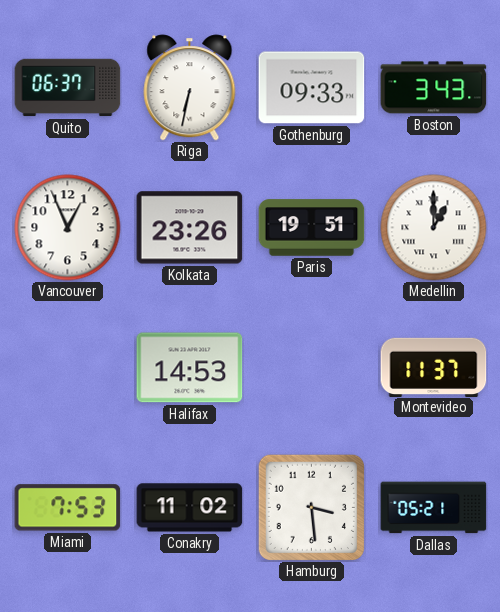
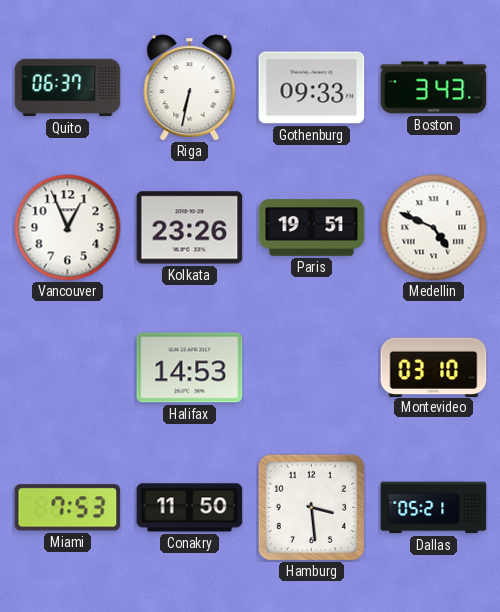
Medellin: 1:00 -> 4:49
Montevideo: 11:37 -> 03:10
Conakry: 11:02 -> 11:50
